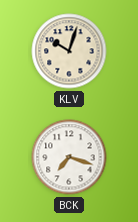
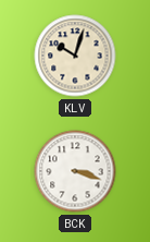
BCK: 7:18 -> 3:18
